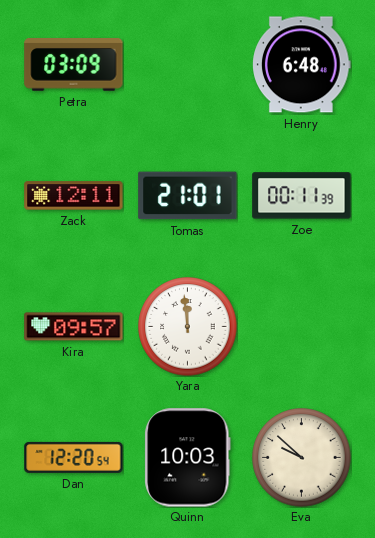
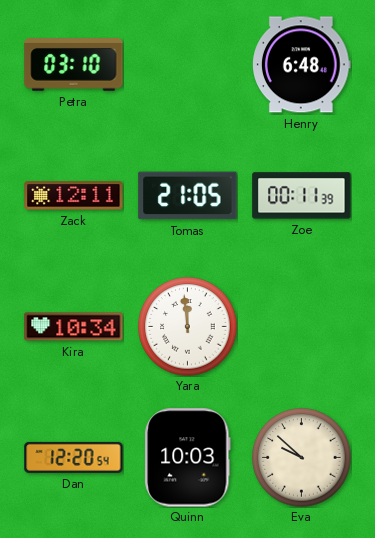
Petra: 03:09 -> 03:10
Tomas: 21:01 -> 21:05
Kira: 09:57 -> 10:34
